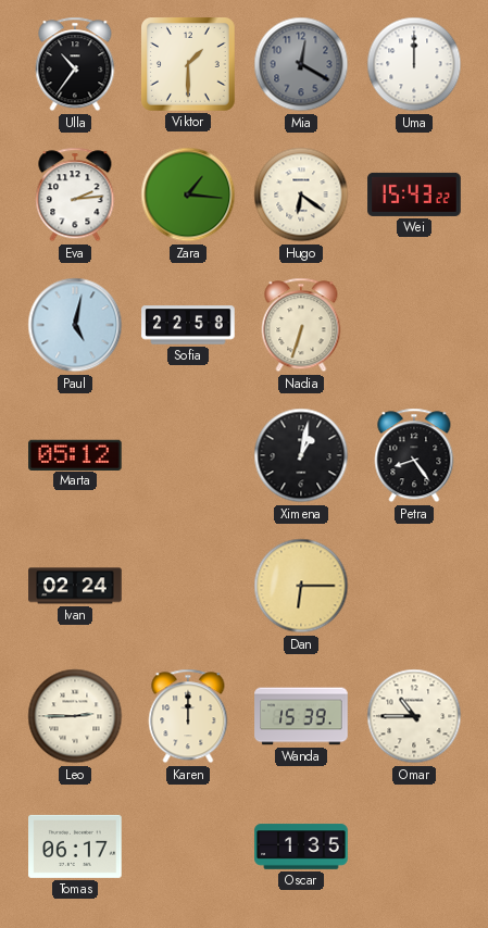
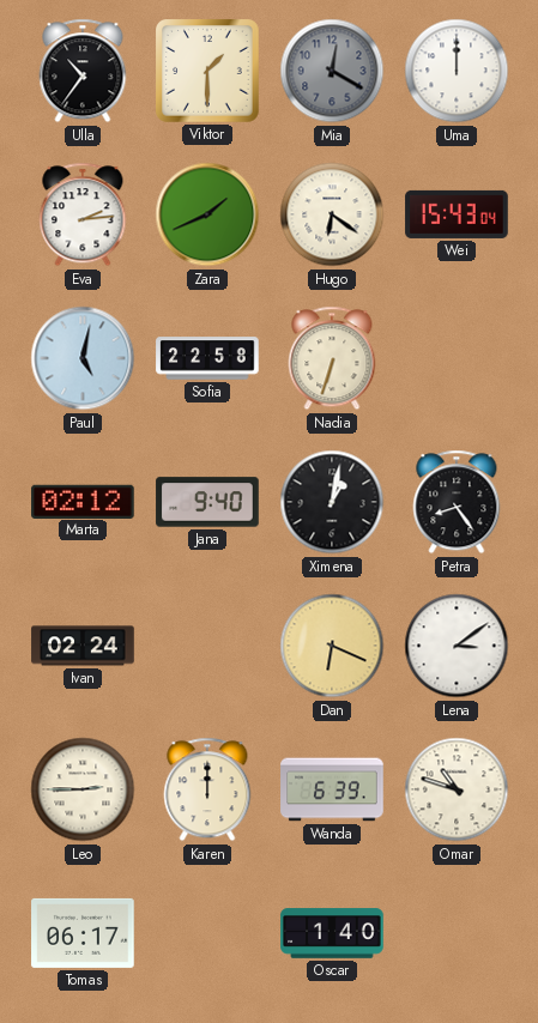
Zara: 1:16 -> 1:41
Wei: 15:43:22 -> 15:43:04
Marta: 05:12 -> 02:12
Jana: none -> 9:40
Dan: 6:15 -> 6:19
Lena: none -> 3:09
Wanda: 15:39 -> 6:39
Omar: 10:45 -> 10:48
Oscar: 1:35 -> 1:40
